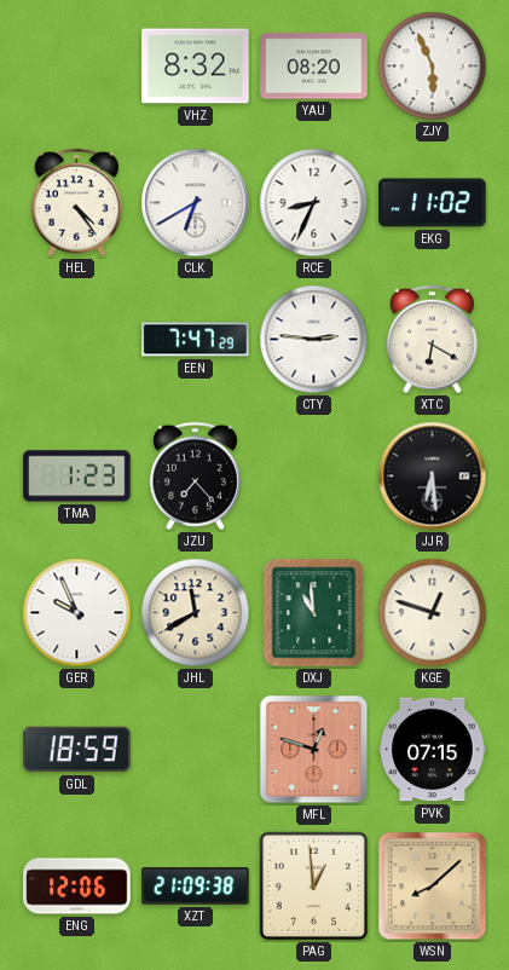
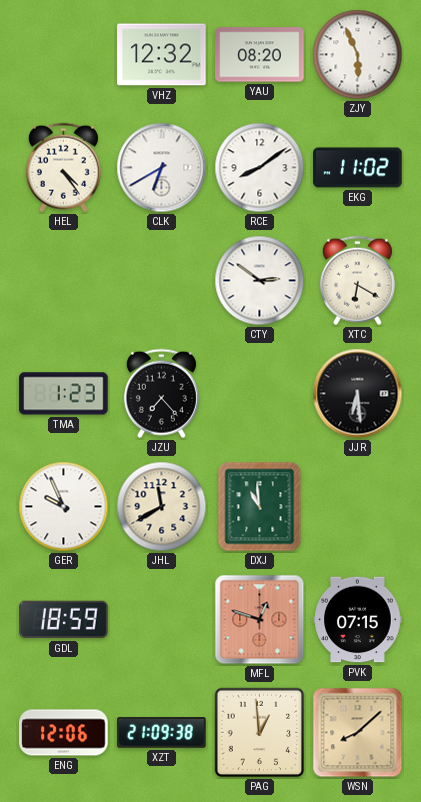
VHZ: 8:32 -> 12:32
RCE: 8:34 -> 8:09
EEN: 7:47 -> none
CTY: 2:46 -> 2:51
KGE: 12:48 -> none
